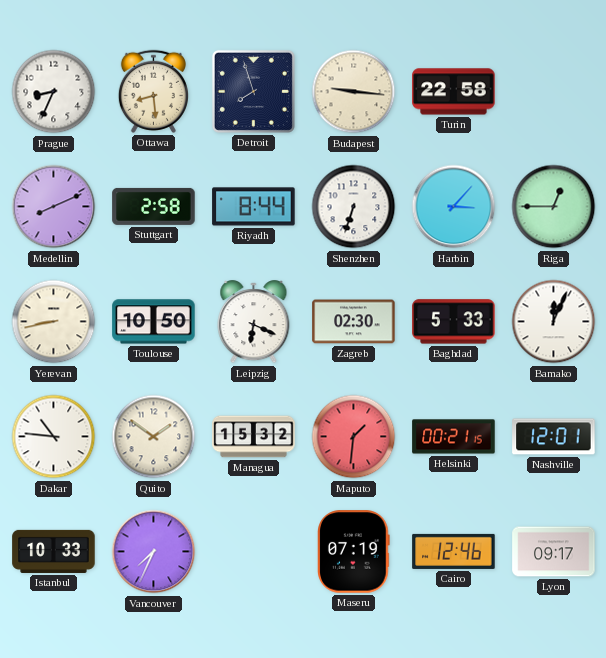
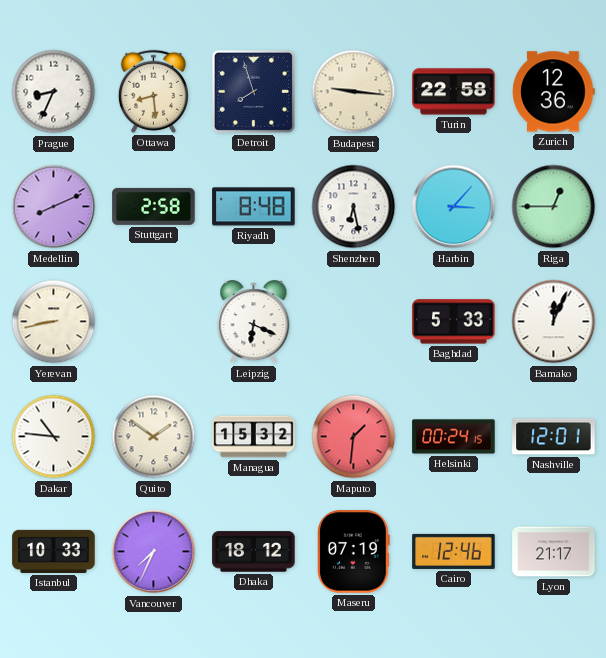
Zurich: none -> 12:36
Riyadh: 8:44 -> 8:48
Shenzhen: 6:33 -> 6:28
Toulouse: 10:50 -> none
Zagreb: 02:30 -> none
Helsinki: 00:21 -> 00:24
Dhaka: none -> 18:12
Lyon: 09:17 -> 21:17
